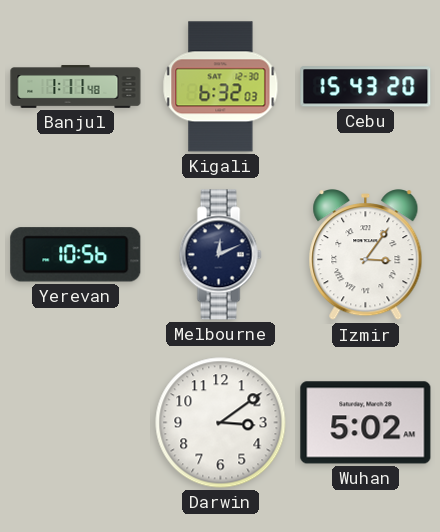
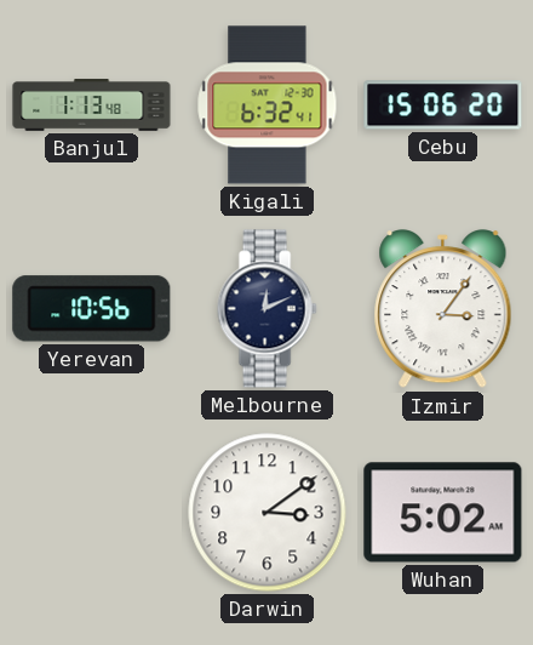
Banjul: 1:11 -> 1:13
Kigali: 6:32:03 -> 6:32:41
Cebu: 15:43 -> 15:06
